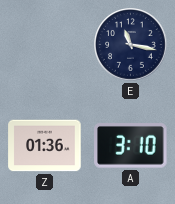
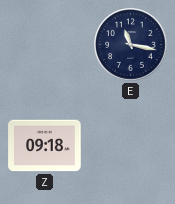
Z: 01:36 -> 09:18
A: 3:10 -> none
